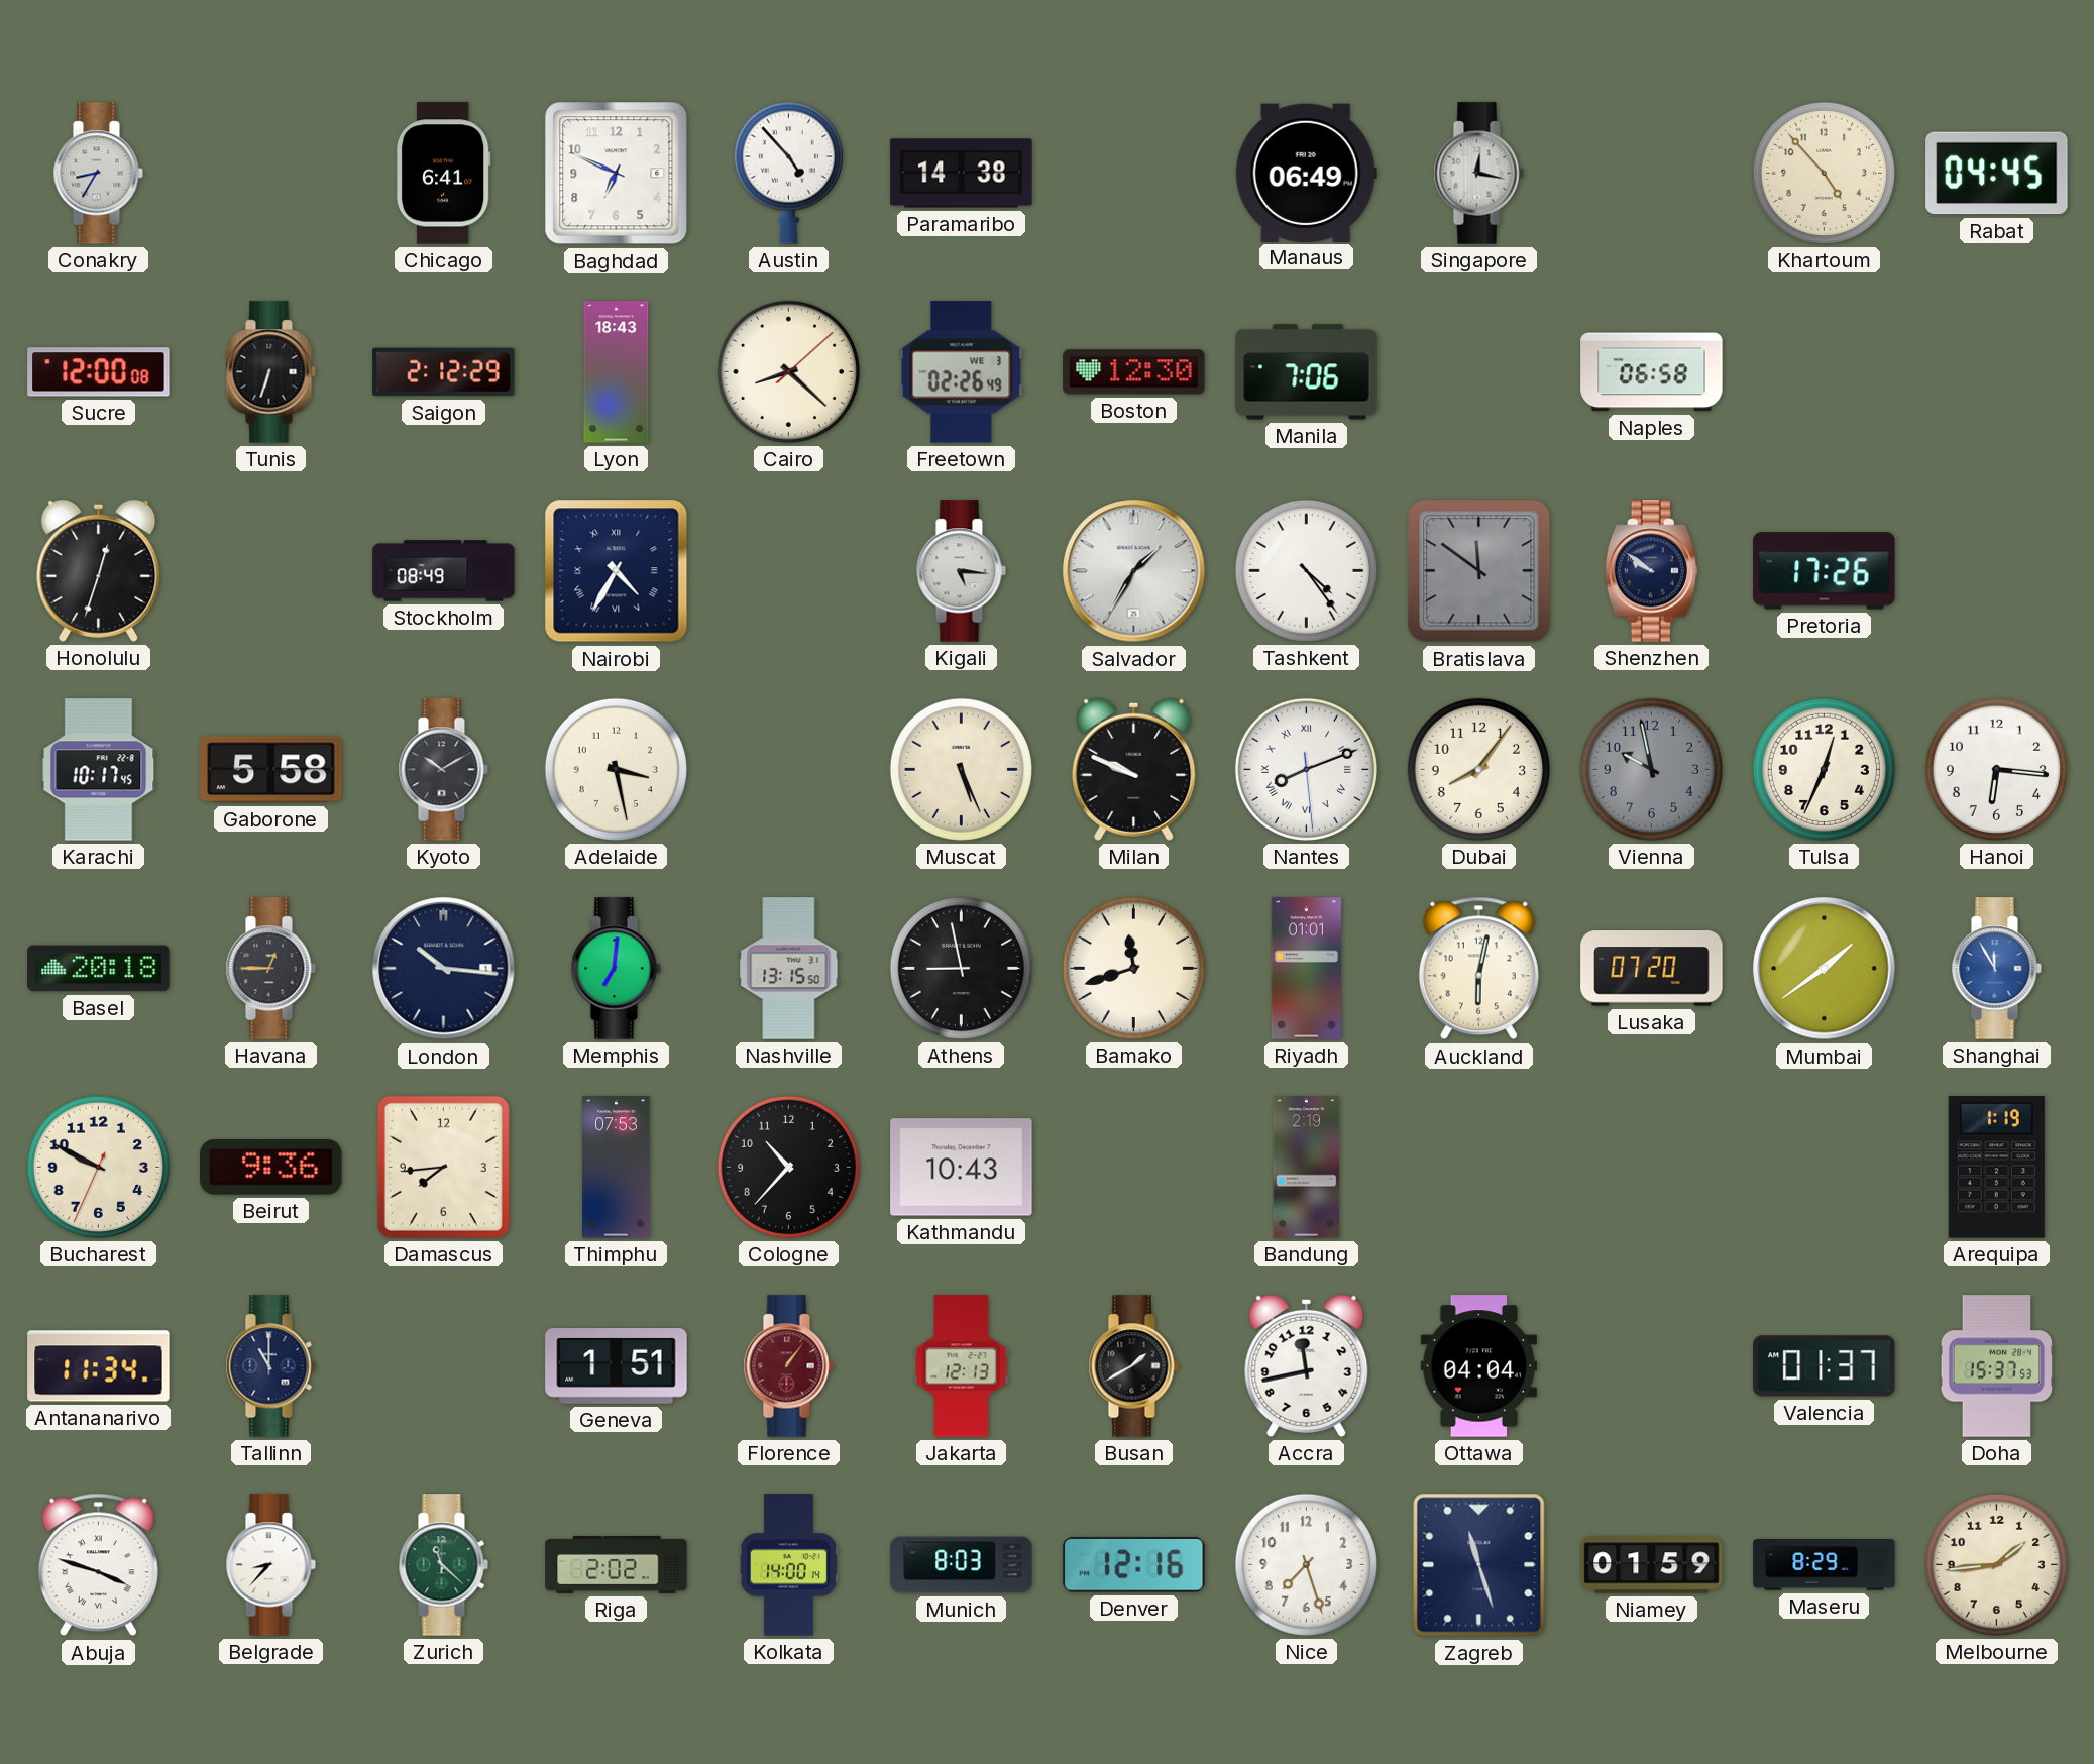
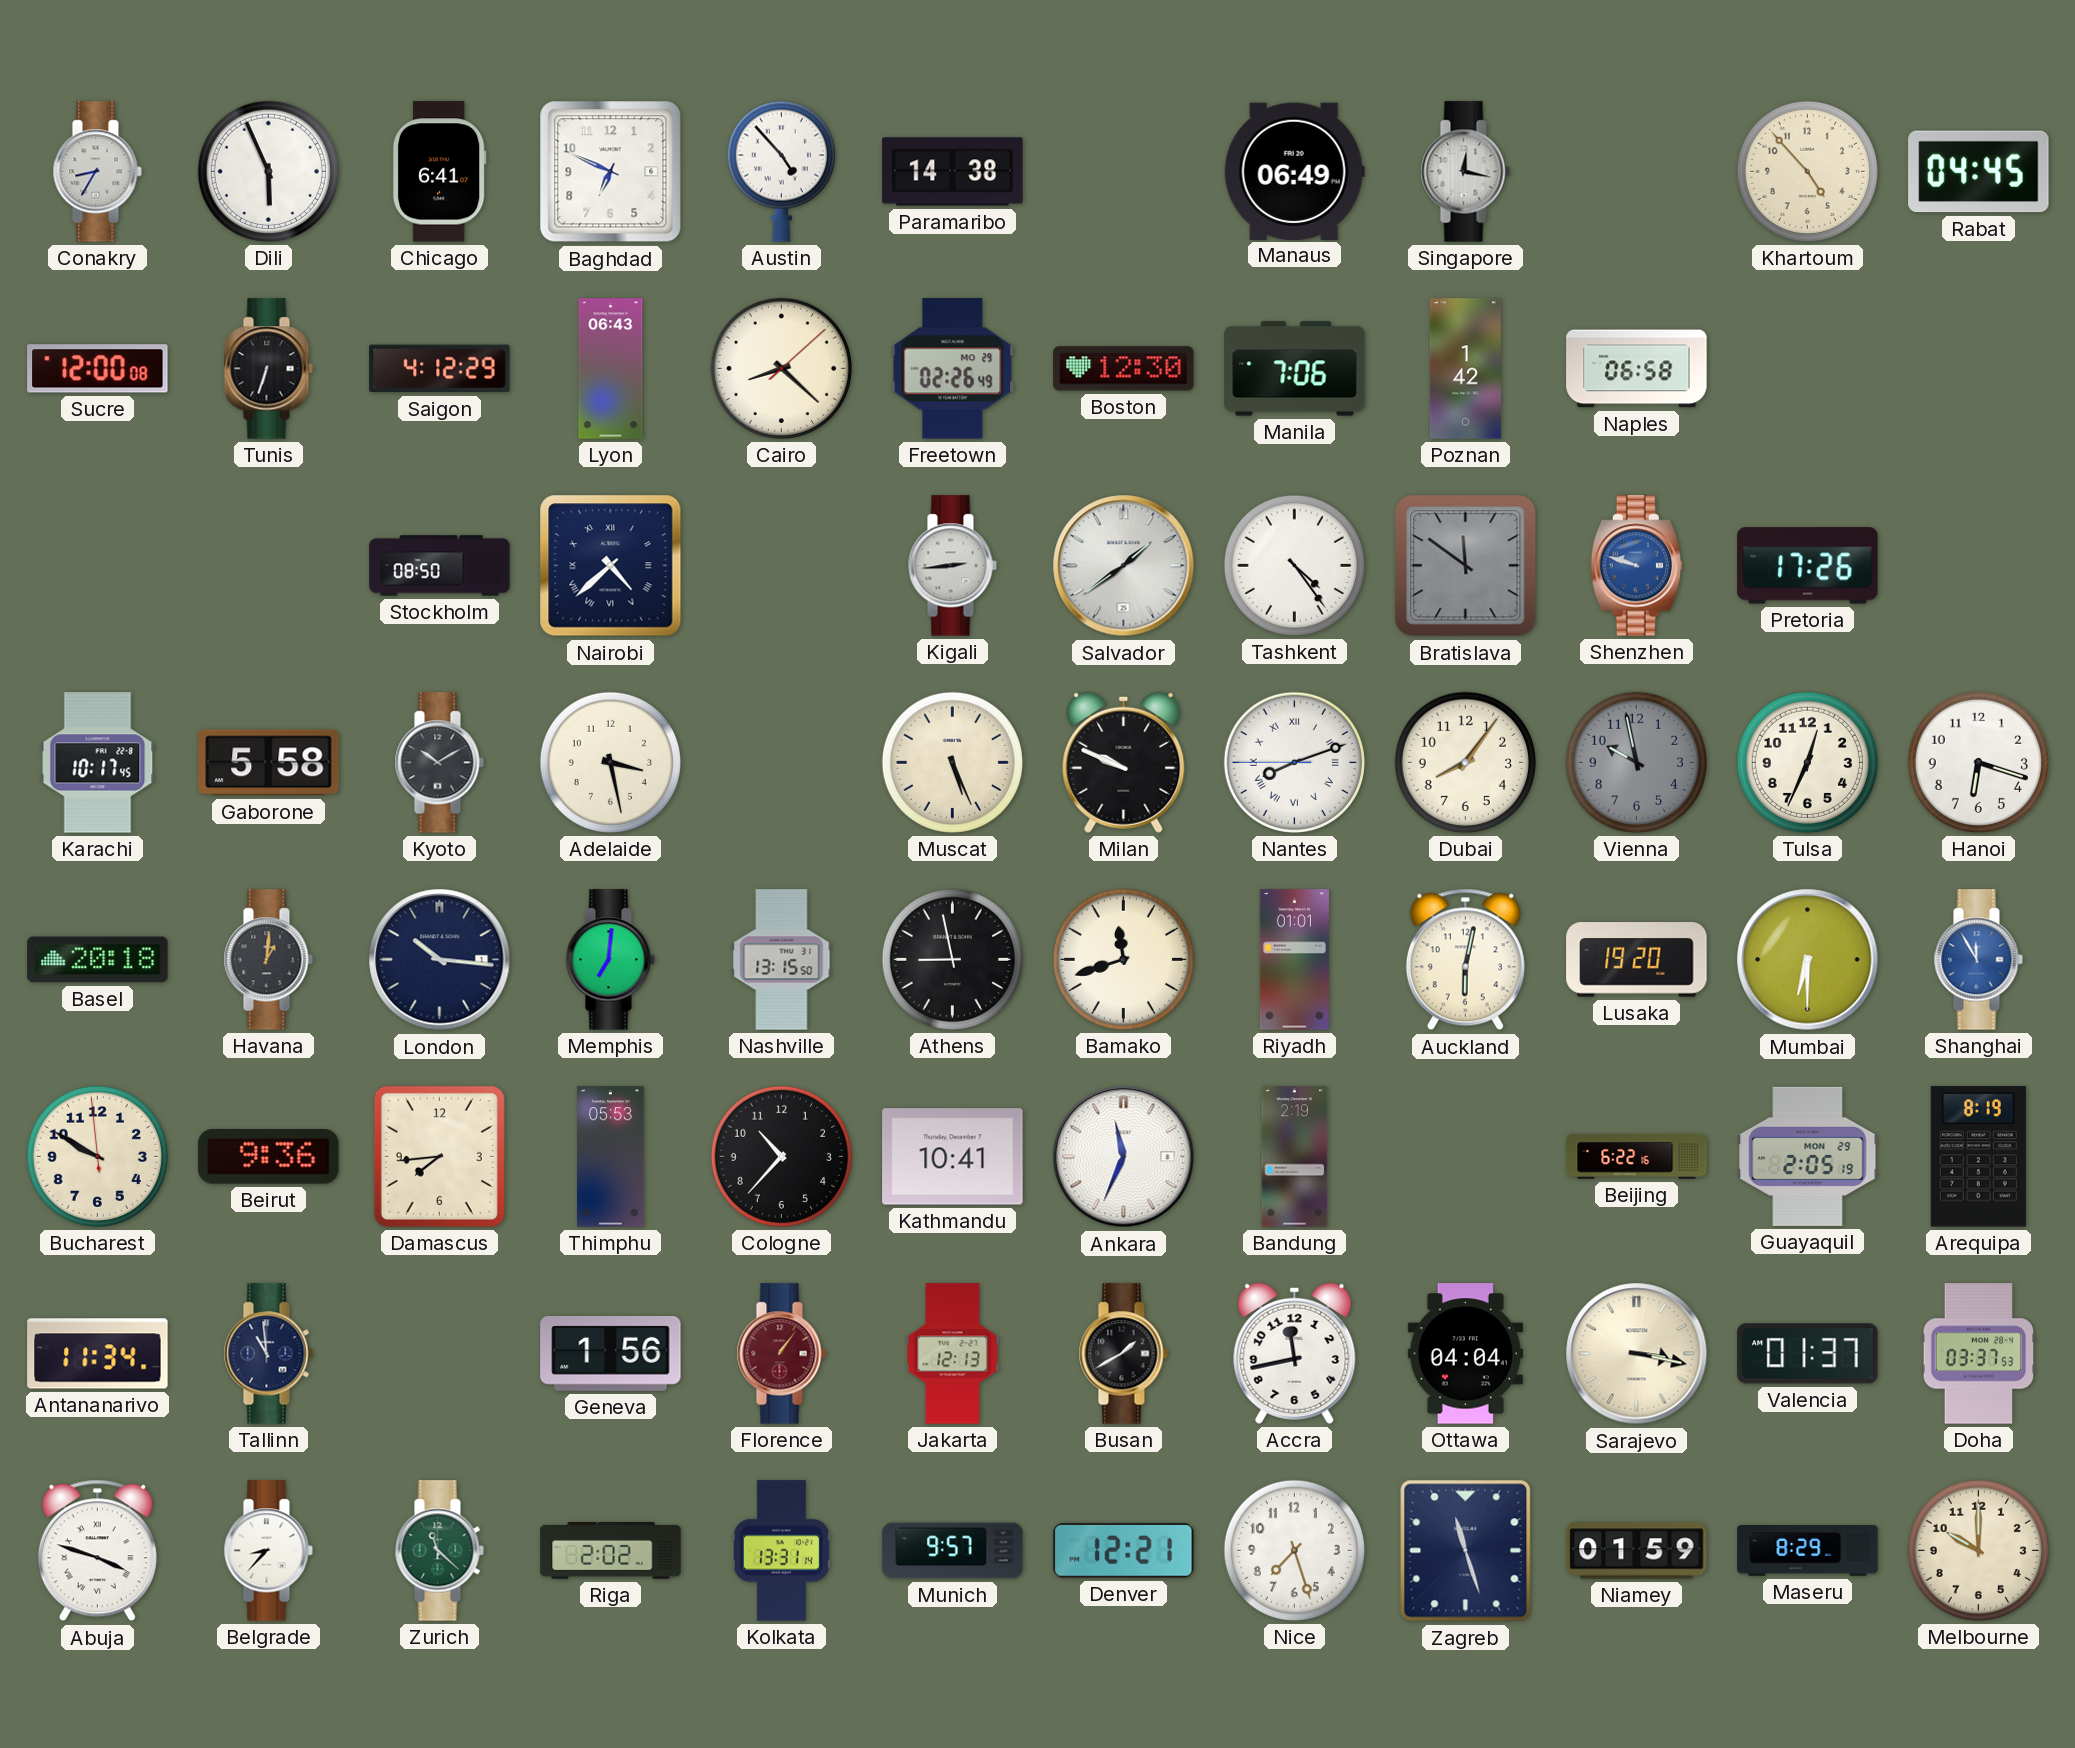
Dili: none -> 5:56
Saigon: 2:12 -> 4:12
Lyon: 18:43 -> 06:43
Freetown date: WE 3 -> MO 29
Poznan: none -> 1:42
Honolulu: 12:33 -> none
Stockholm: 08:49 -> 08:50
Nairobi: 4:35 -> 4:38
Kigali: 5:16 -> 2:44
Salvador: 1:35 -> 1:39
Shenzhen: 9:51 -> 9:48
Shenzhen dial: navy -> blue
Nantes: 8:11:29 -> 8:11:45
Hanoi: 6:16 -> 6:18
Havana: 12:45 -> 1:01
Lusaka: 07:20 -> 19:20
Mumbai: 1:39 -> 6:30
Bucharest: 9:49:34 -> 9:49:59
Thimphu: 07:53 -> 05:53
Kathmandu: 10:43 -> 10:41
Ankara: none -> 11:34
Beijing: none -> 6:22
Guayaquil: none -> 2:05
Arequipa: 1:19 -> 8:19
Tallinn: 11:00 -> 10:59
Geneva: 1:51 -> 1:56
Sarajevo: none -> 3:17
Doha: 15:37 -> 03:37
Kolkata: 14:00 -> 13:31
Munich: 8:03 -> 9:57
Denver: 12:16 -> 12:21
Melbourne: 1:44 -> 10:00
